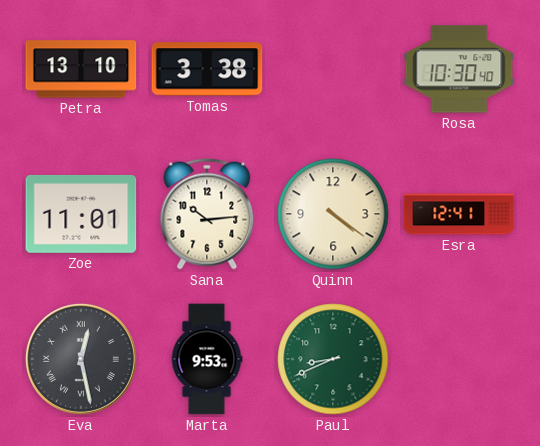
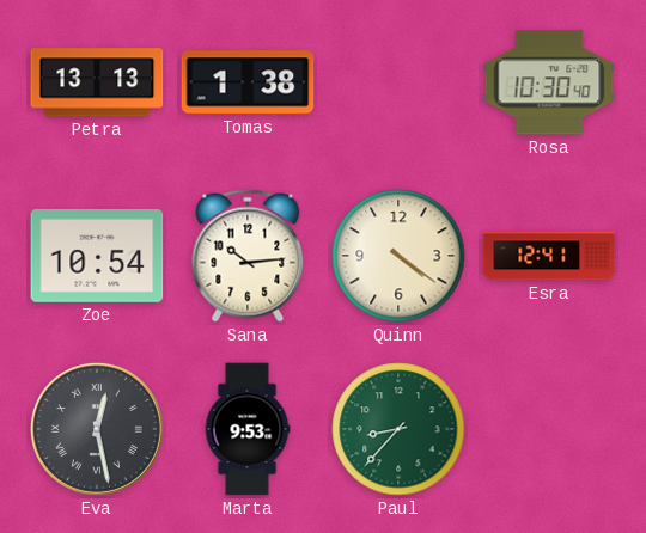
Petra: 13:10 -> 13:13
Tomas: 3:38 -> 1:38
Zoe: 11:01 -> 10:54
Paul: 8:41 -> 8:37
